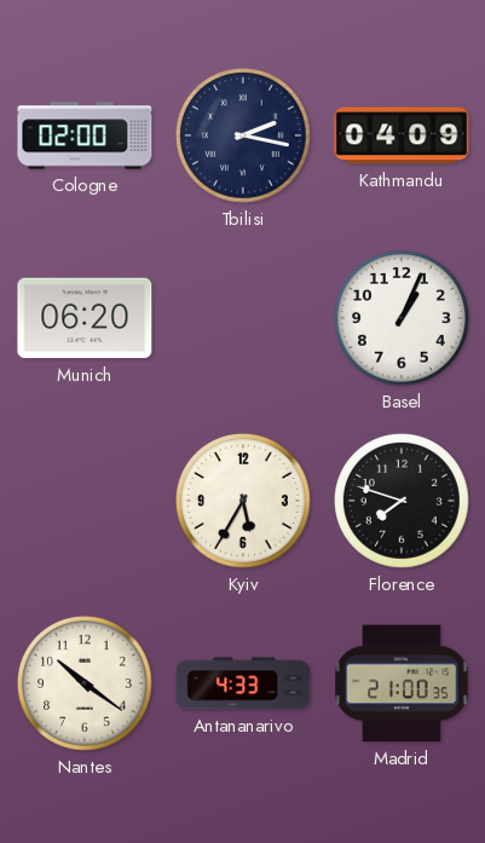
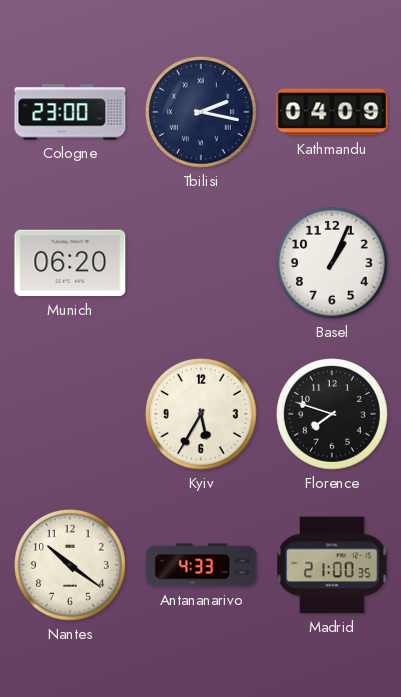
Cologne: 02:00 -> 23:00
